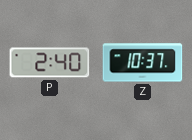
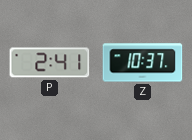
P: 2:40 -> 2:41
